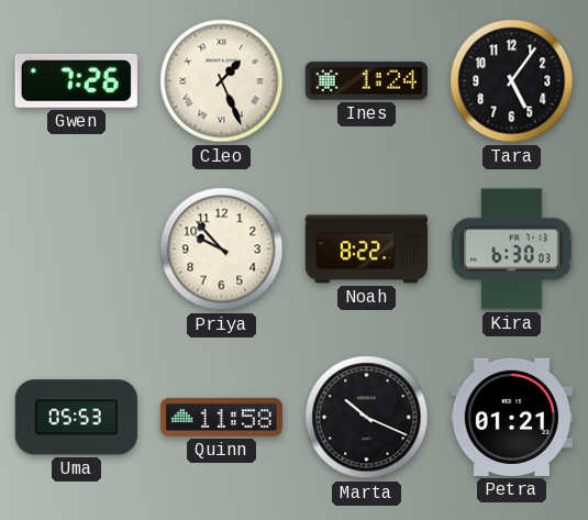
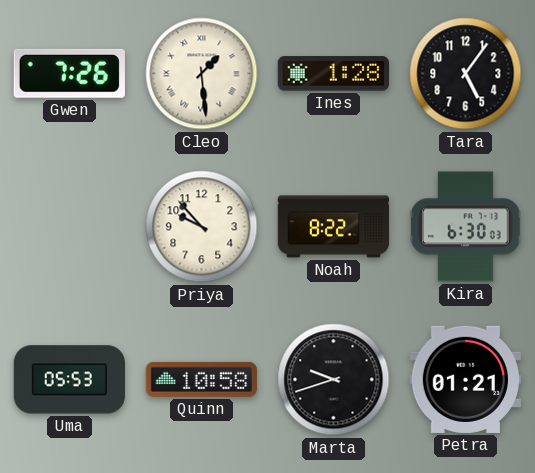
Cleo: 1:26 -> 1:29
Ines: 1:24 -> 1:28
Quinn: 11:58 -> 10:58
Marta: 10:19 -> 9:42
